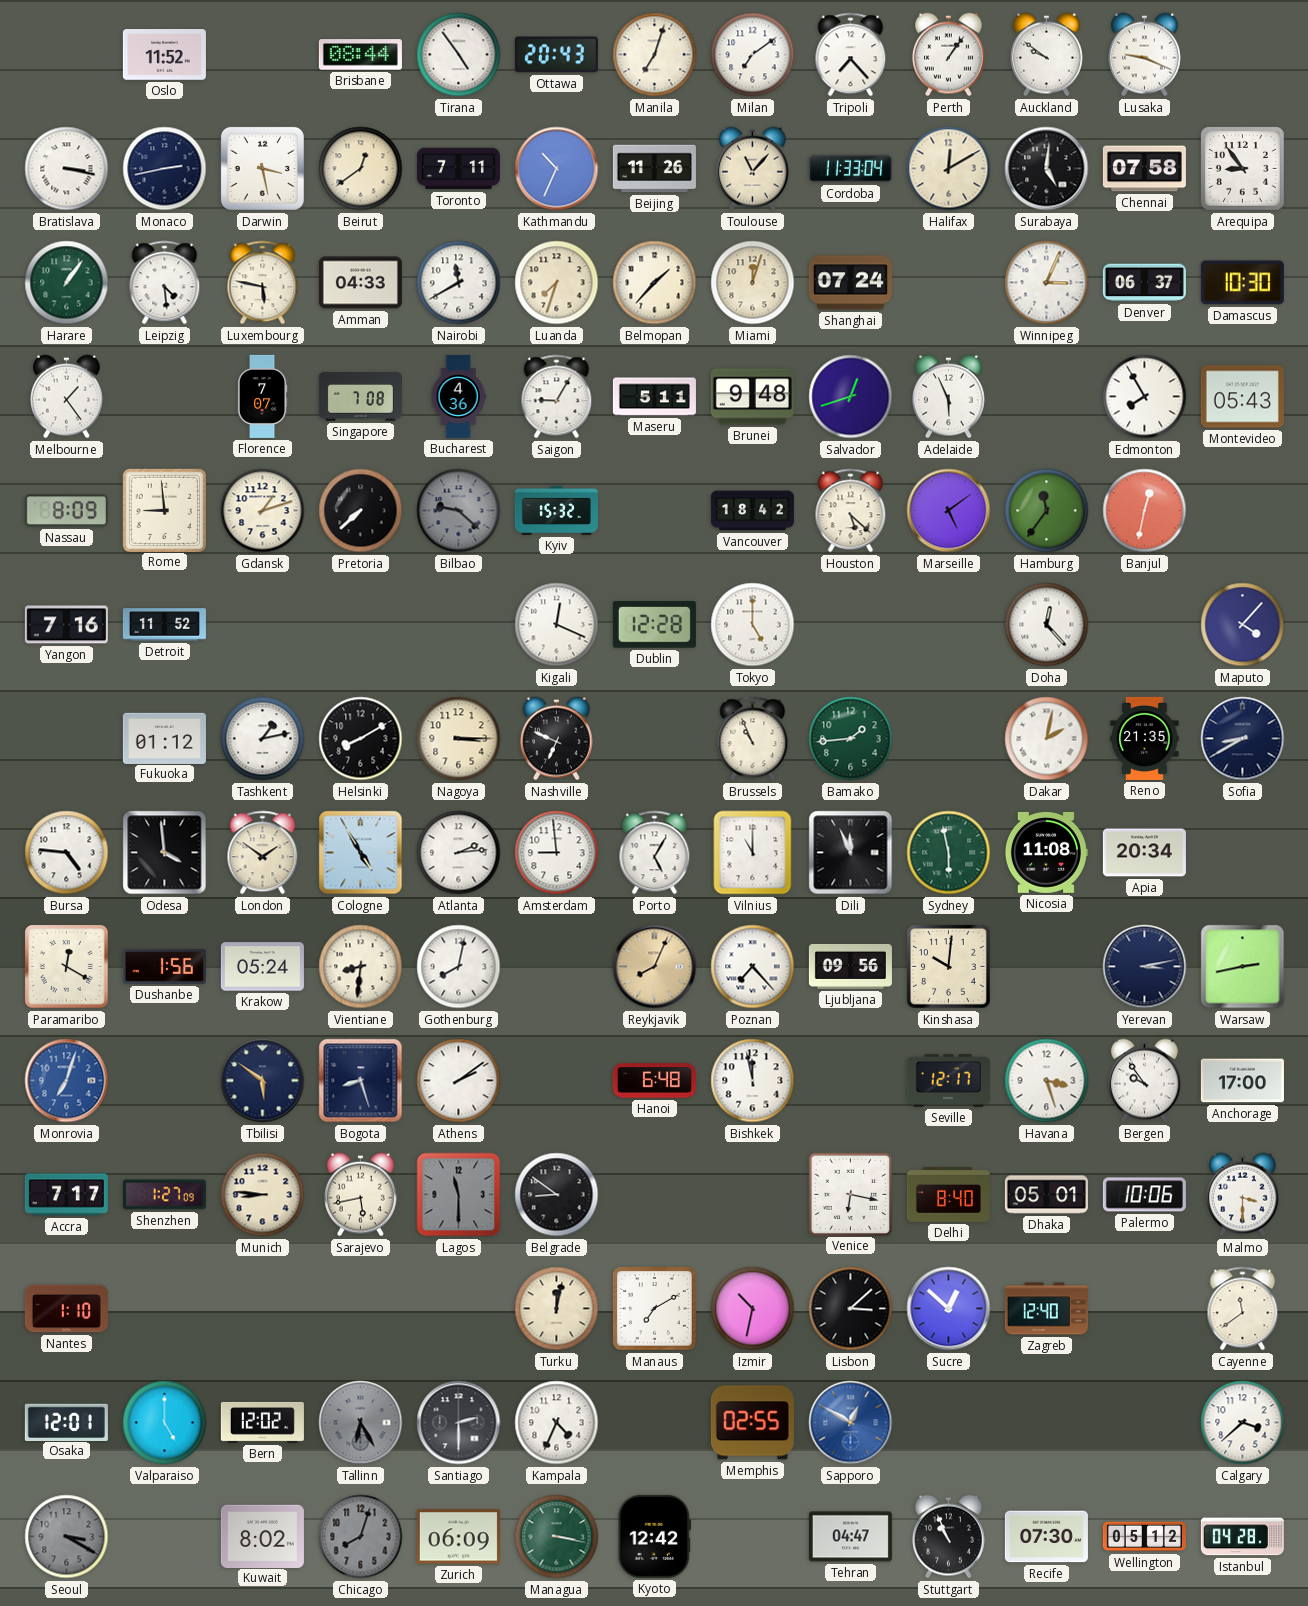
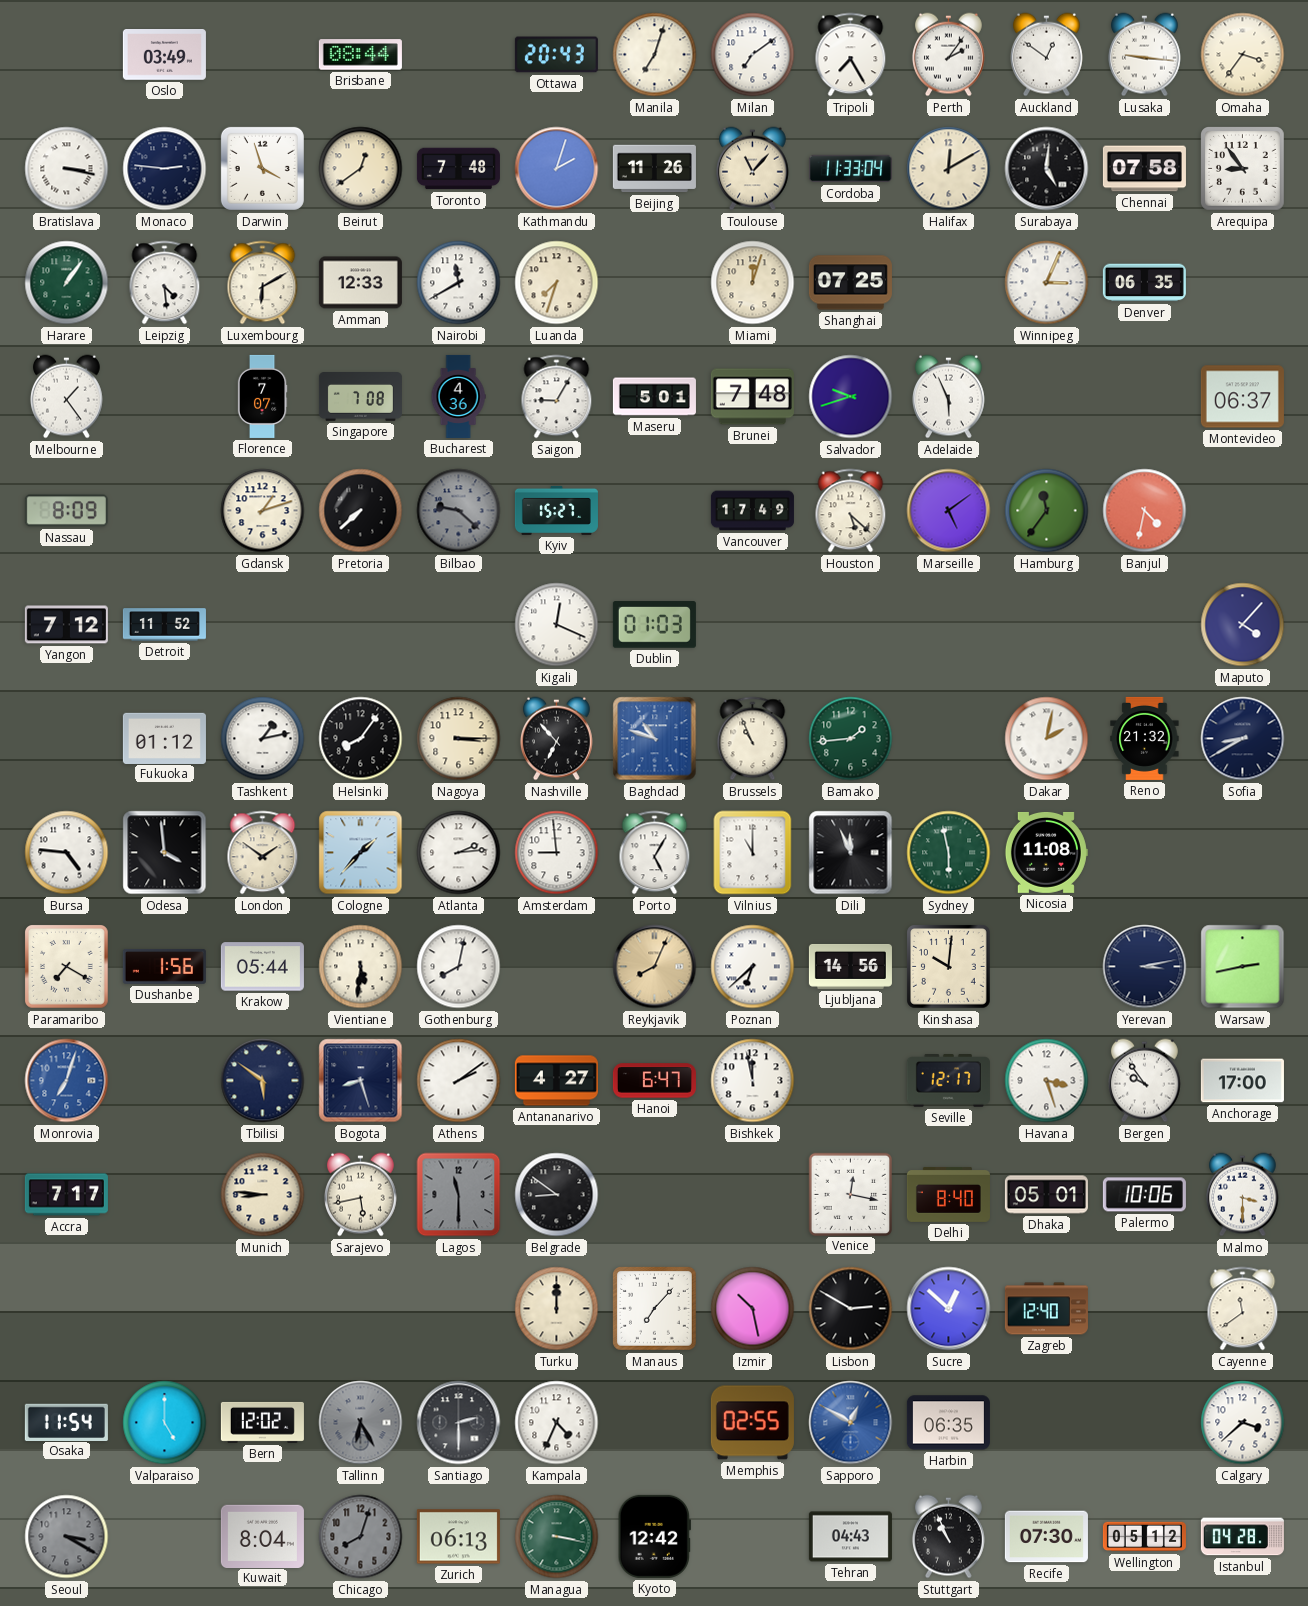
Oslo: 11:52 -> 03:49
Tirana: 4:54 -> none
Tripoli: 7:23 -> 7:25
Perth: 1:06 -> 2:06
Auckland: 9:51 -> 12:51
Lusaka: 9:19 -> 9:16
Omaha: none -> 3:36
Monaco: 2:43 -> 2:46
Darwin: 3:28 -> 3:57
Toronto: 7:11 -> 7:48
Kathmandu: 10:34 -> 2:03
Luxembourg: 5:47 -> 6:10
Amman: 04:33 -> 12:33
Belmopan: 1:37 -> none
Shanghai: 07:24 -> 07:25
Denver: 06:37 -> 06:35
Damascus: 10:30 -> none
Maseru: 5:11 -> 5:01
Brunei: 9:48 -> 7:48
Salvador: 12:42 -> 9:42
Edmonton: 7:55 -> none
Montevideo: 05:43 -> 06:37
Rome: 8:59 -> none
Kyiv: 15:32 -> 15:27
Vancouver: 18:42 -> 17:49
Banjul: 12:32 -> 4:32
Yangon: 7:16 -> 7:12
Dublin: 12:28 -> 01:03
Tokyo: 5:00 -> none
Doha: 12:23 -> none
Helsinki: 8:10 -> 8:06
Nashville: 6:49 -> 6:53
Baghdad: none -> 10:48
Reno: 21:35 -> 21:32
Cologne: 4:55 -> 1:37
Apia: 20:34 -> none
Paramaribo: 12:20 -> 7:20
Krakow: 05:24 -> 05:44
Vientiane: 8:31 -> 5:31
Poznan: 7:23 -> 6:38
Ljubljana: 09:56 -> 14:56
Antananarivo: none -> 4:27
Hanoi: 6:48 -> 6:47
Shenzhen: 1:27 -> none
Venice: 6:17 -> 12:17
Nantes: 1:10 -> none
Turku: 12:02 -> 12:00
Manaus: 7:10 -> 7:07
Izmir: 10:32 -> 10:28
Lisbon: 3:08 -> 2:50
Osaka: 12:01 -> 11:54
Harbin: none -> 06:35
Kuwait: 8:02 -> 8:04
Zurich: 06:09 -> 06:13
Tehran: 04:47 -> 04:43
